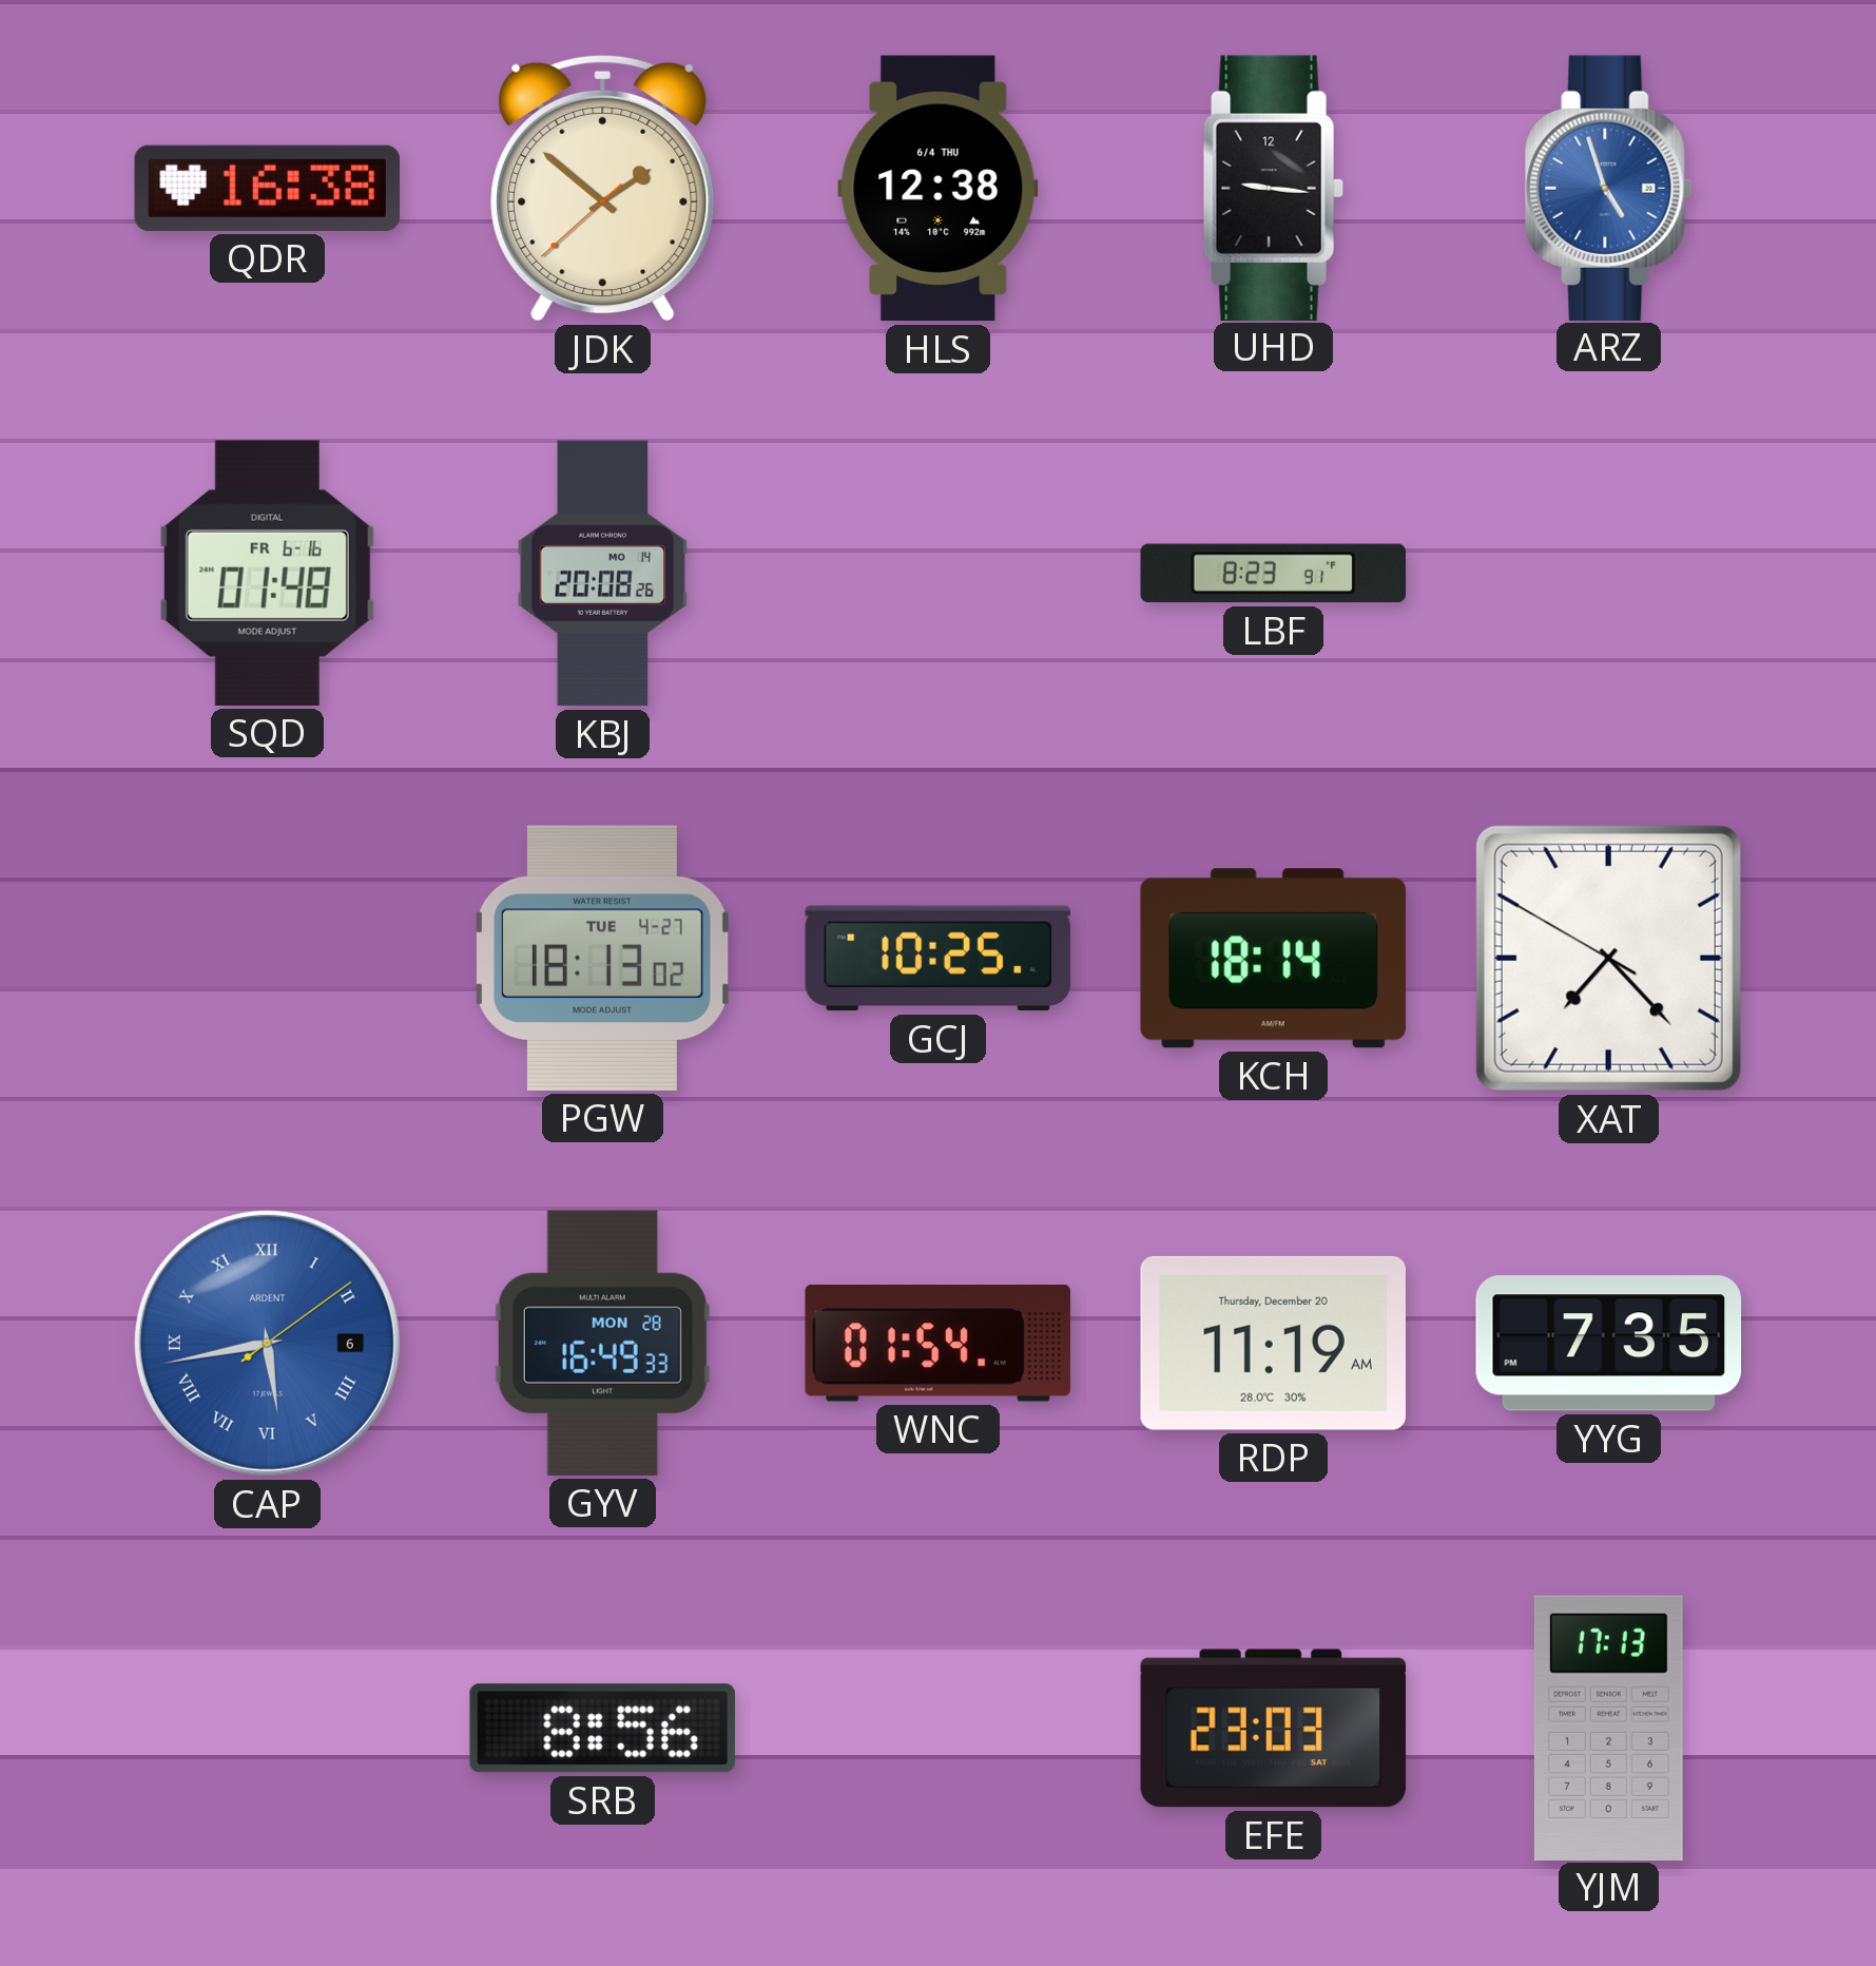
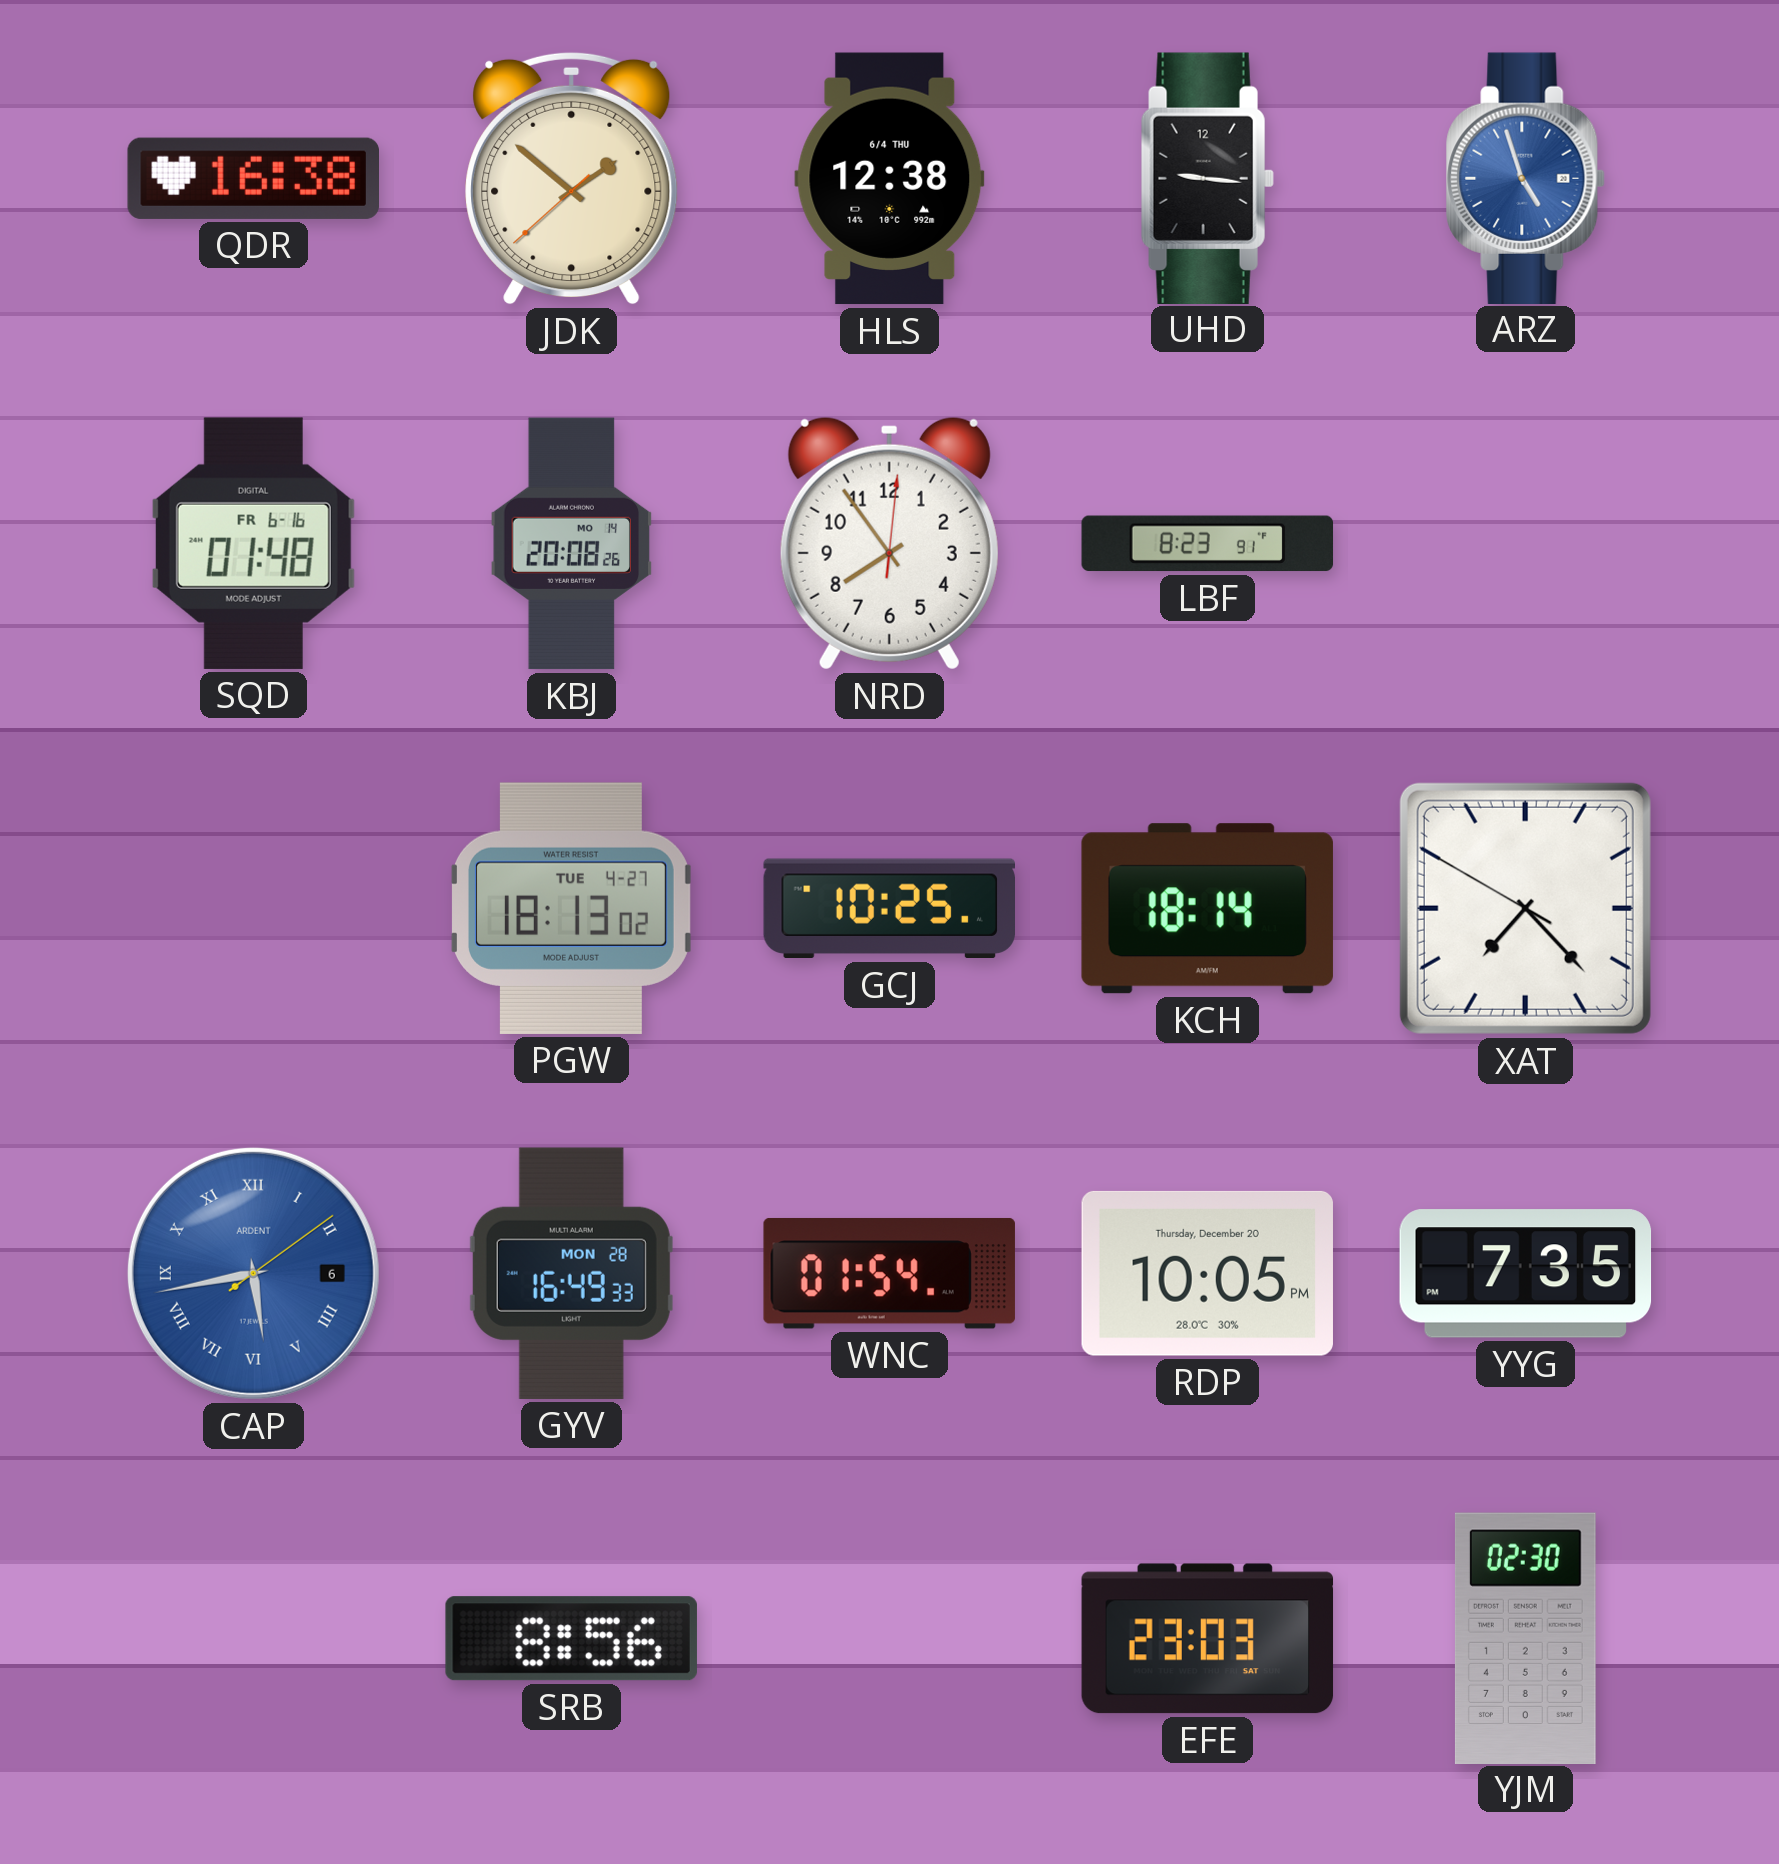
NRD: none -> 7:54
RDP: 11:19 -> 10:05
YJM: 17:13 -> 02:30
